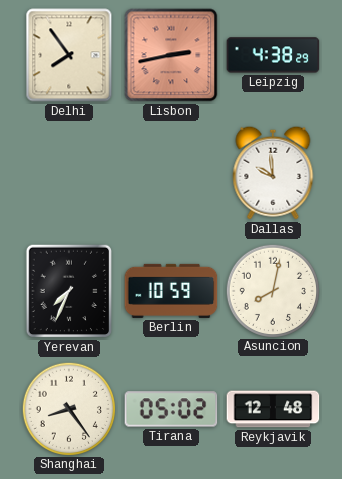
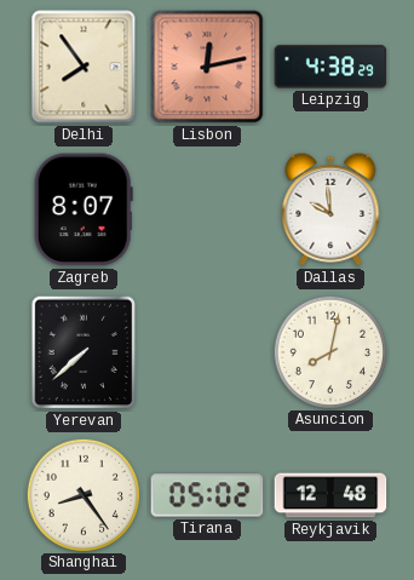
Lisbon: 2:43 -> 12:13
Zagreb: none -> 8:07
Yerevan: 7:34 -> 7:38
Berlin: 10:59 -> none
